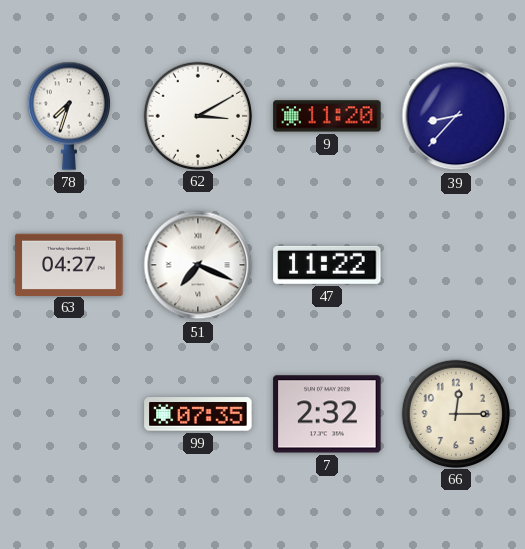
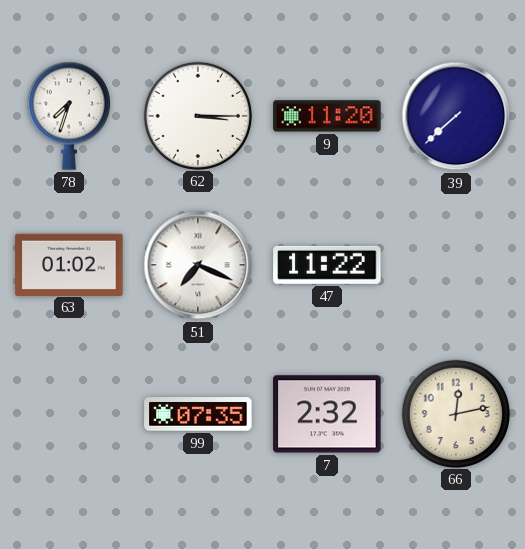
62: 3:10 -> 3:15
39: 8:37 -> 7:38
63: 04:27 -> 01:02
66: 12:15 -> 12:13
